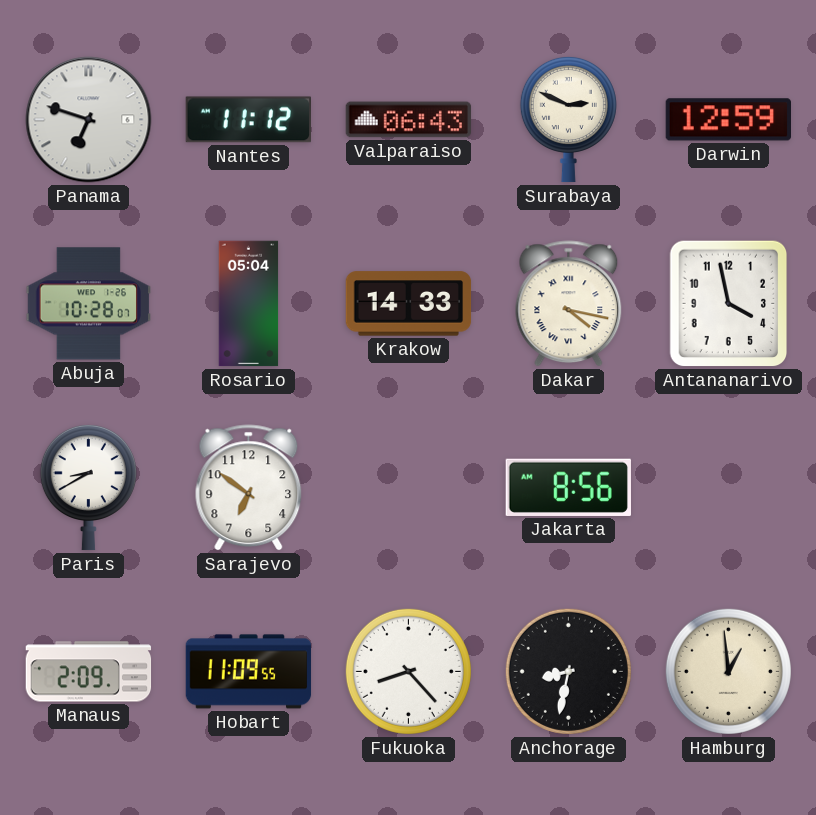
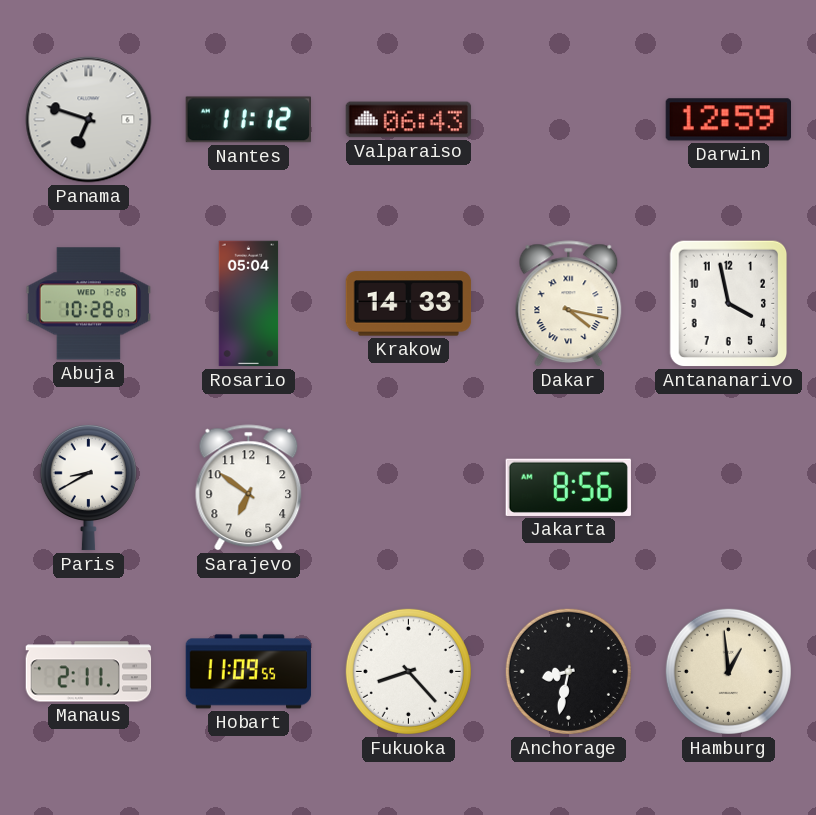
Surabaya: 2:49 -> none
Manaus: 2:09 -> 2:11
